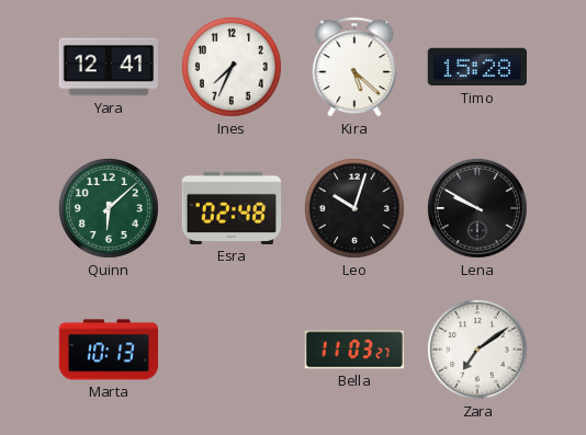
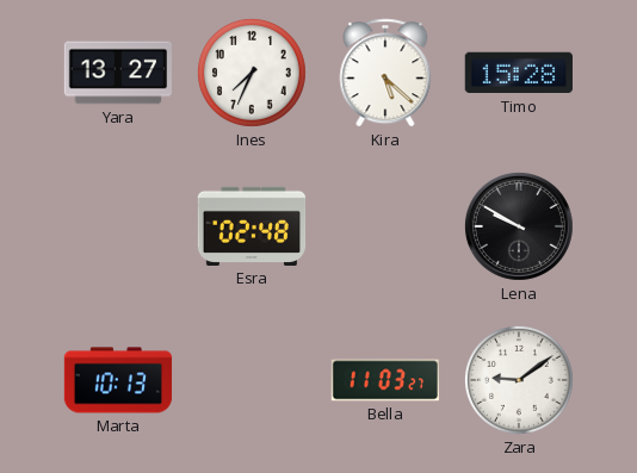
Yara: 12:41 -> 13:27
Quinn: 6:08 -> none
Leo: 10:03 -> none
Zara: 7:09 -> 9:09
